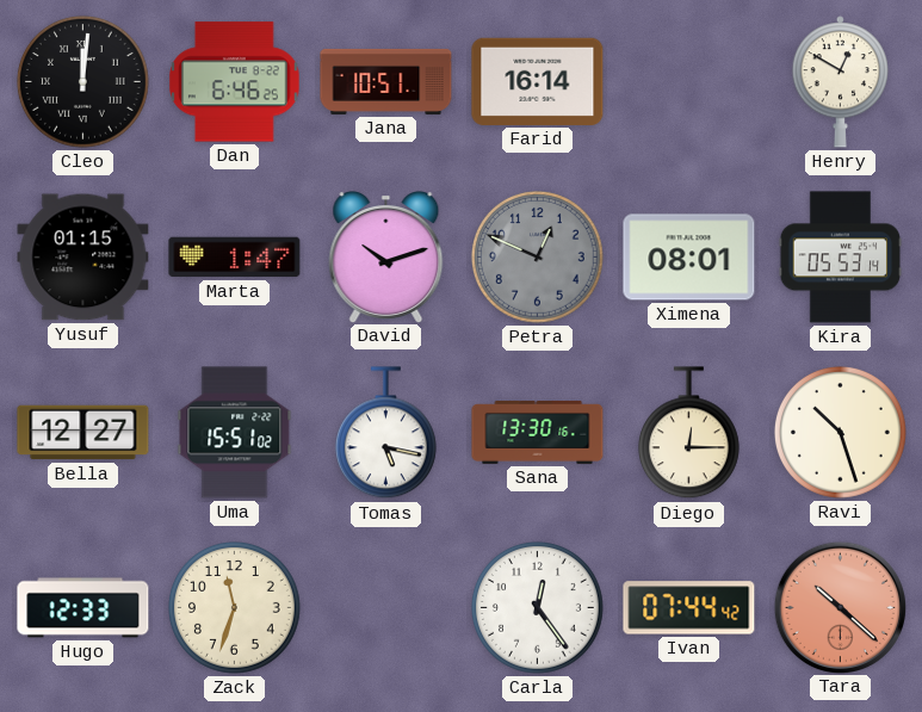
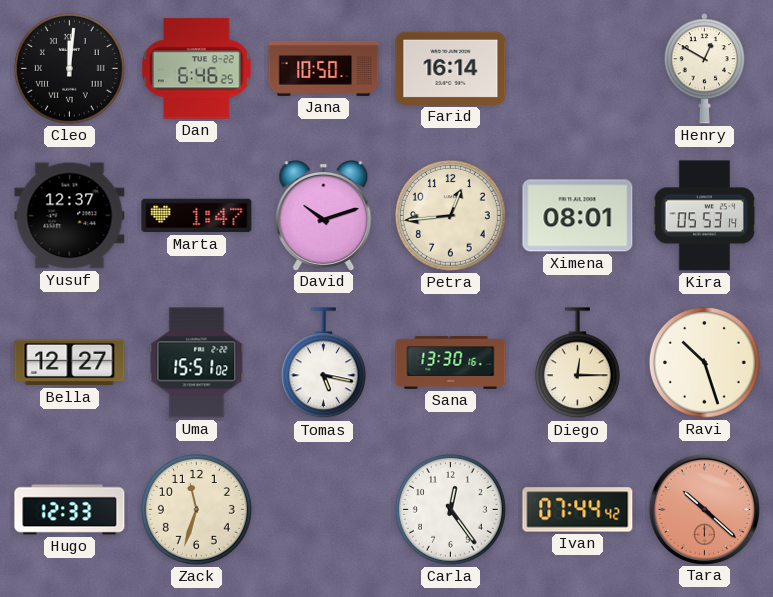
Jana: 10:51 -> 10:50
Yusuf: 01:15 -> 12:37
Petra: 12:49 -> 12:44
Petra dial: grey -> cream
